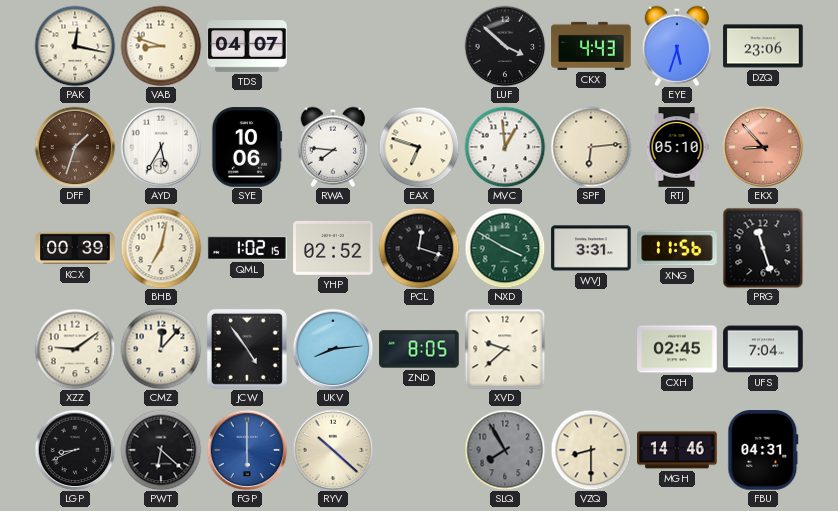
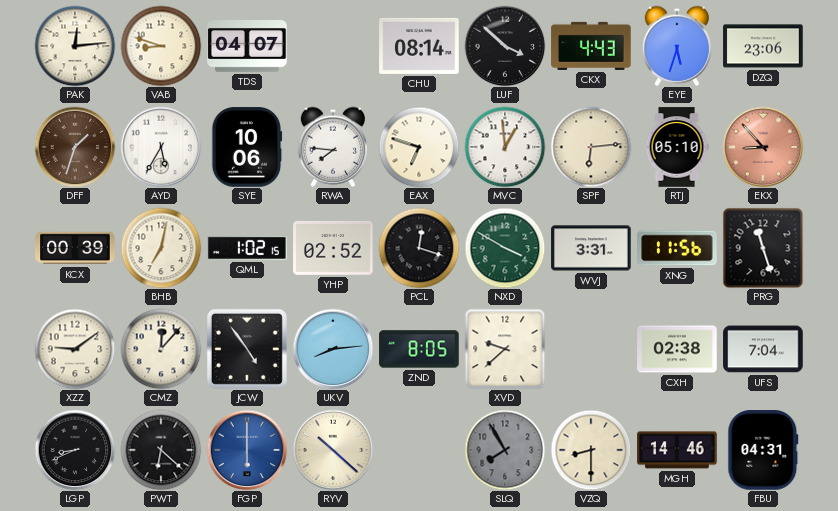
PAK: 12:17 -> 12:14
CHU: none -> 08:14
CXH: 02:45 -> 02:38
